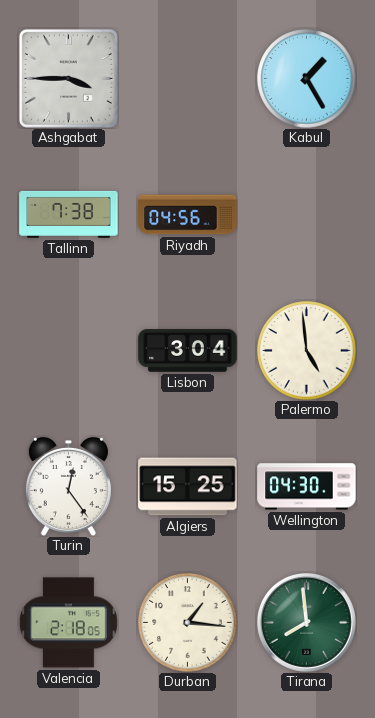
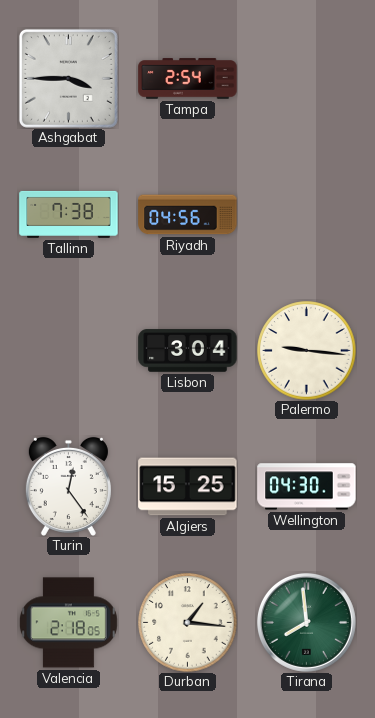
Tampa: none -> 2:54
Kabul: 1:25 -> none
Palermo: 4:59 -> 9:16
